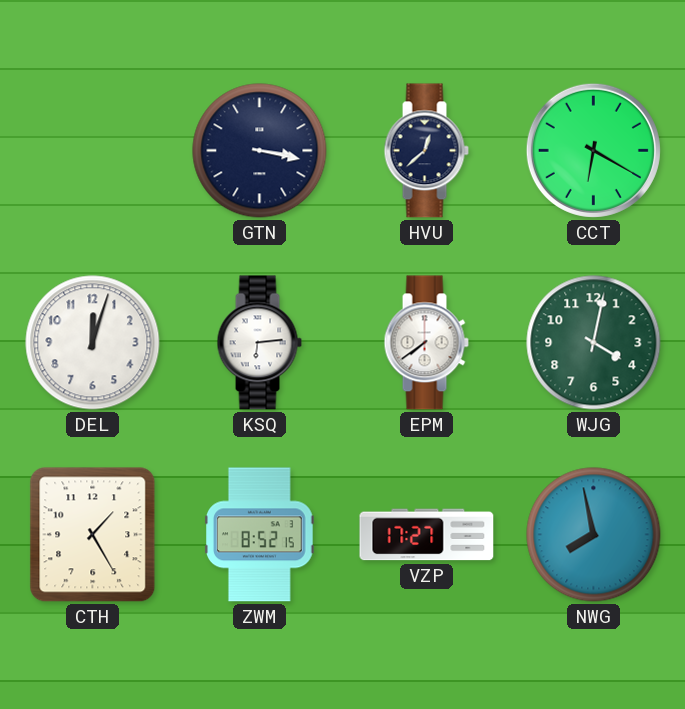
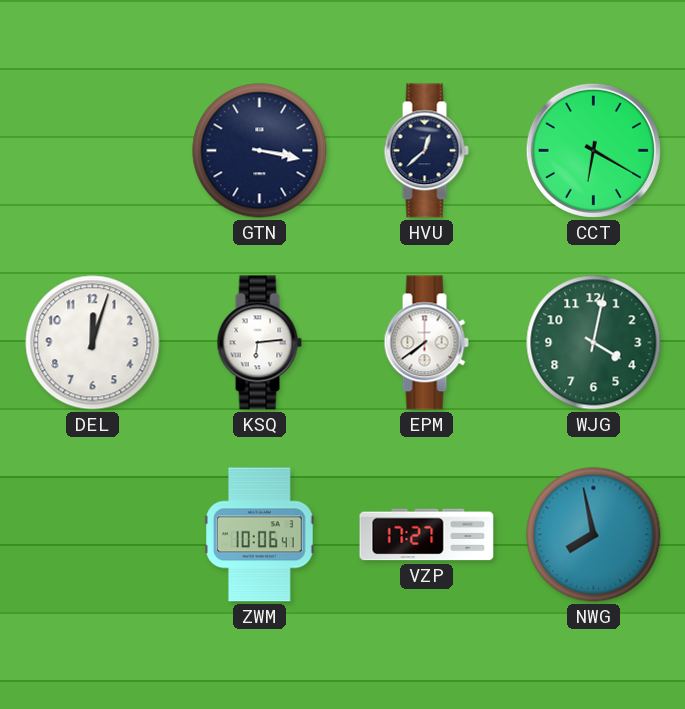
CTH: 1:25 -> none
ZWM: 8:52 -> 10:06
